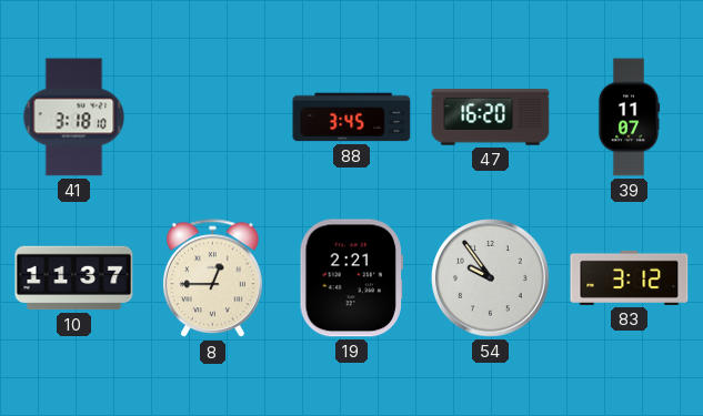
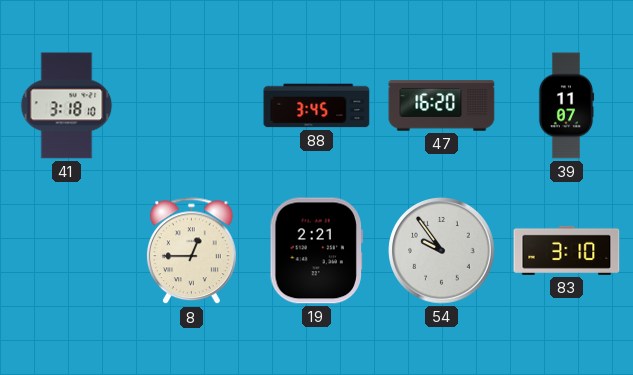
10: 11:37 -> none
83: 3:12 -> 3:10
